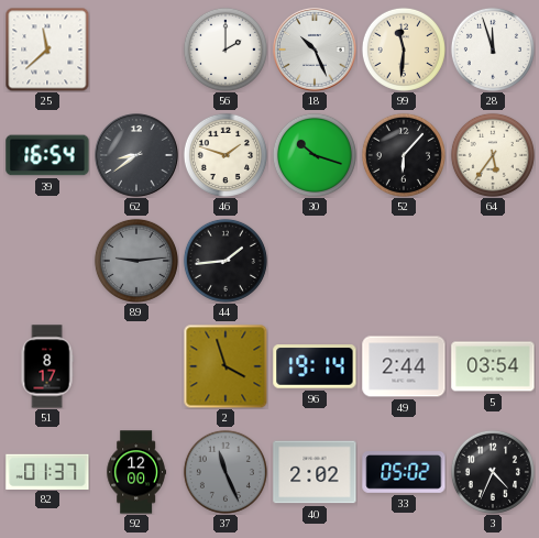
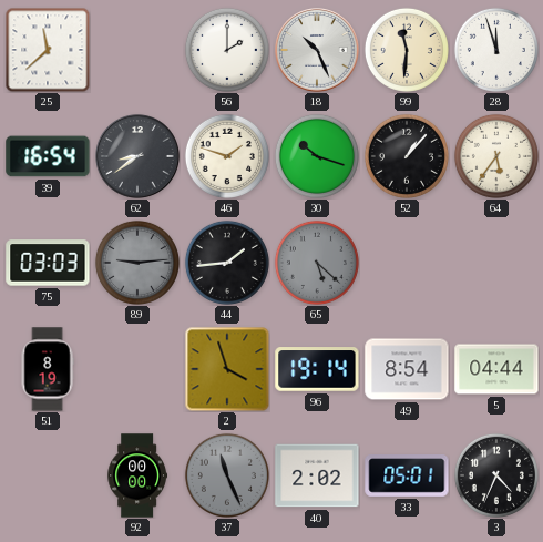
52: 6:07 -> 1:07
75: none -> 03:03
65: none -> 5:22
51: 8:17 -> 8:19
49: 2:44 -> 8:54
5: 03:54 -> 04:44
82: 01:37 -> none
92: 12:00 -> 00:00
33: 05:02 -> 05:01
